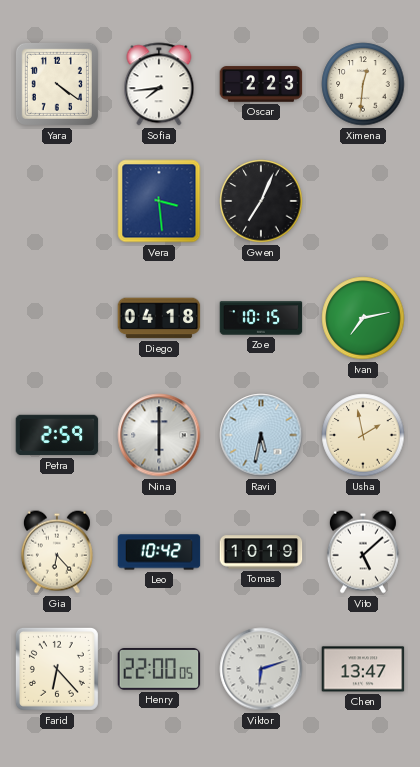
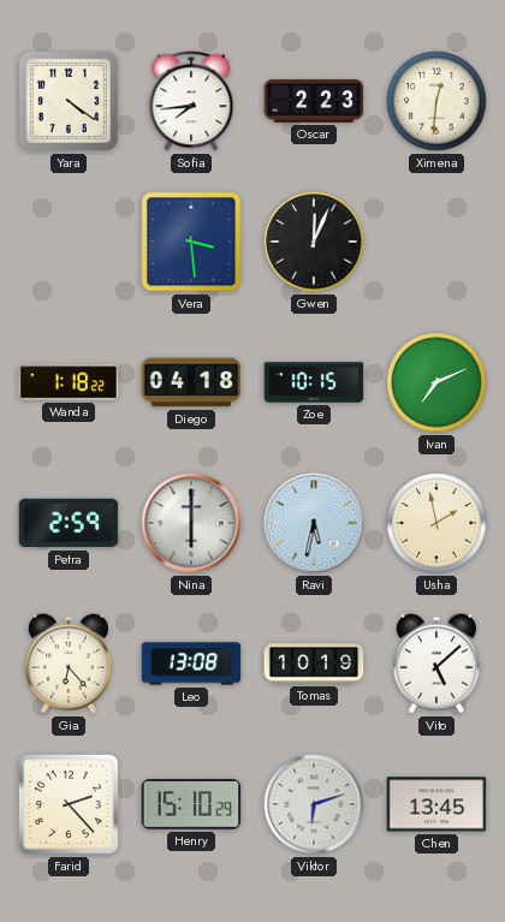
Gwen: 7:04 -> 12:04
Wanda: none -> 1:18
Ivan: 7:13 -> 7:11
Leo: 10:42 -> 13:08
Farid: 6:23 -> 2:23
Henry: 22:00 -> 15:10
Chen: 13:47 -> 13:45
